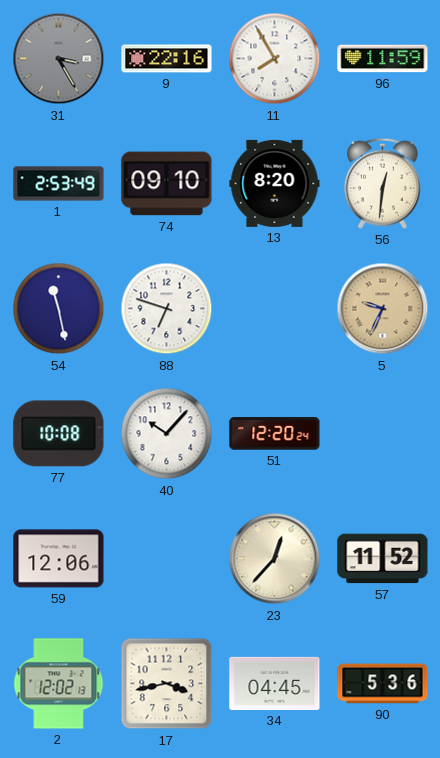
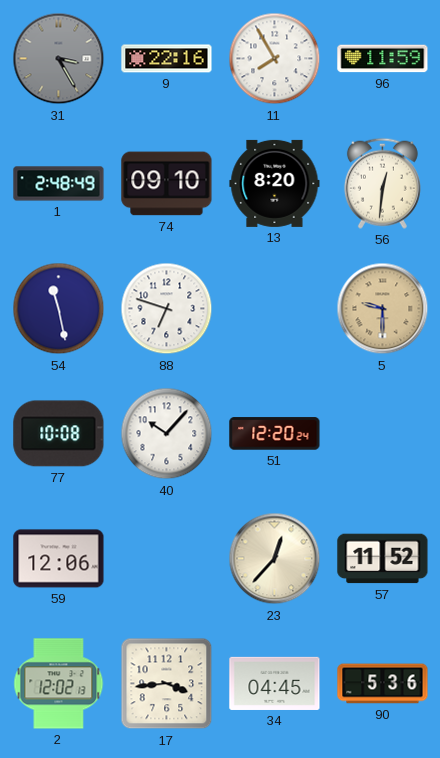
1: 2:53 -> 2:48
5: 9:34 -> 9:30
17: 3:43 -> 3:44
